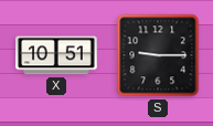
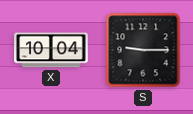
X: 10:51 -> 10:04
